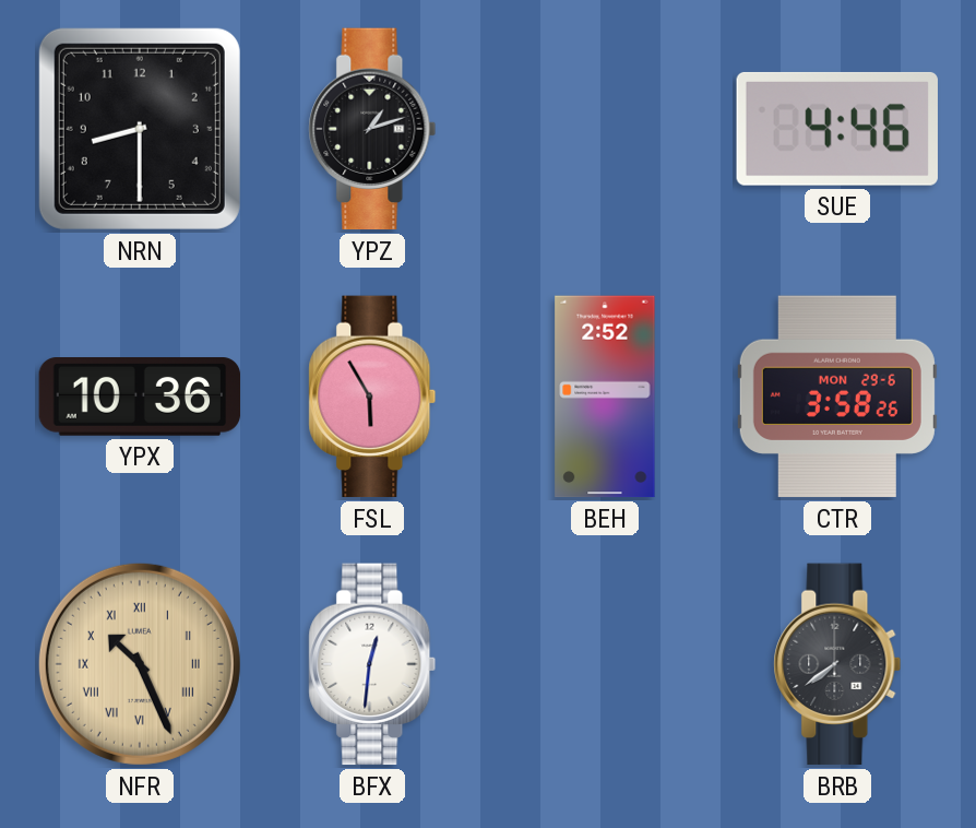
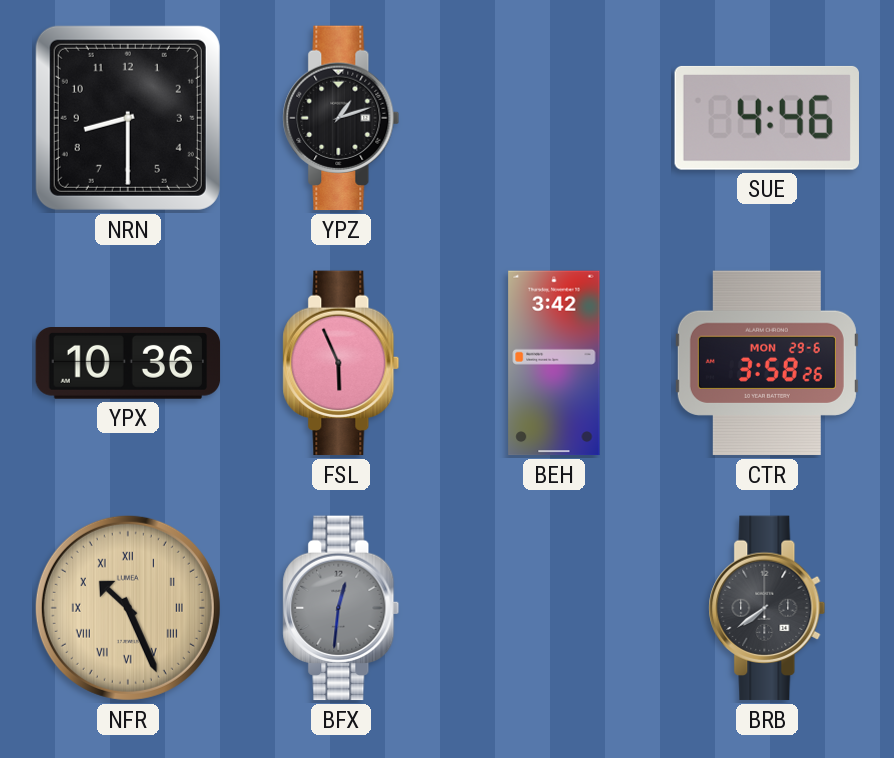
FSL: 5:55 -> 5:56
BEH: 2:52 -> 3:42
BFX dial: white -> grey
